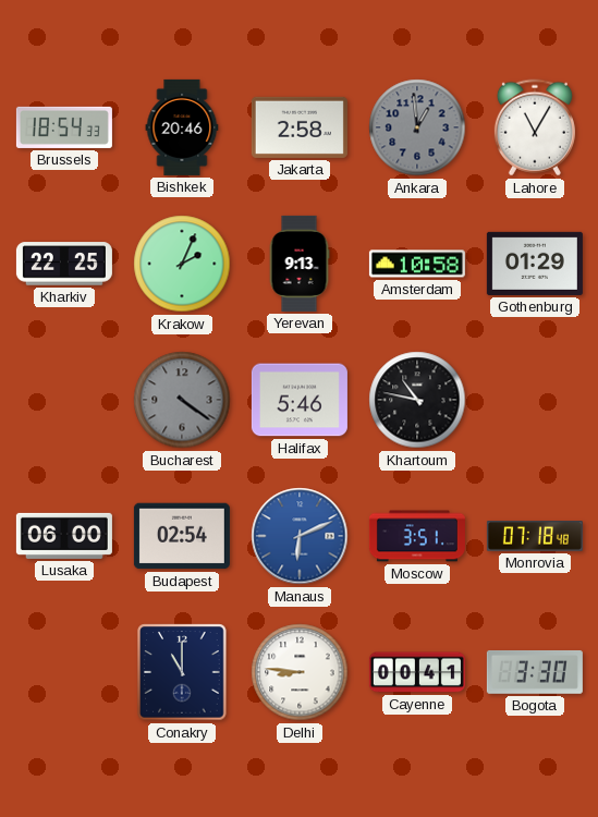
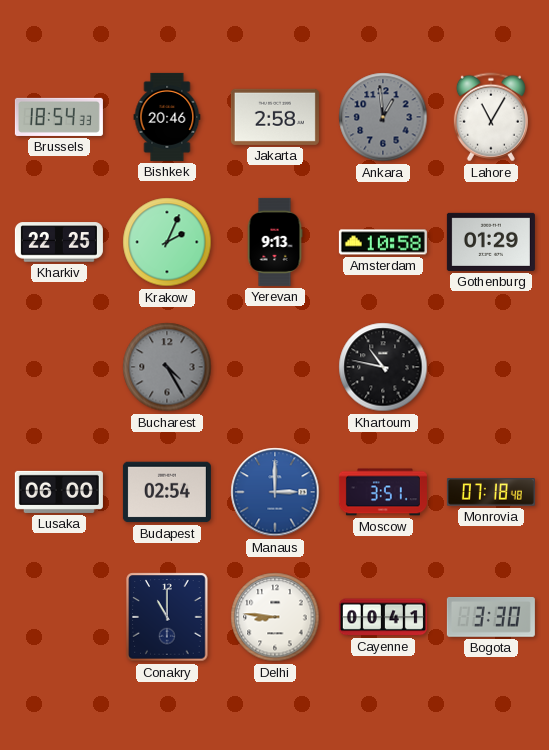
Bucharest: 4:21 -> 4:25
Halifax: 5:46 -> none
Manaus: 6:11 -> 3:00
